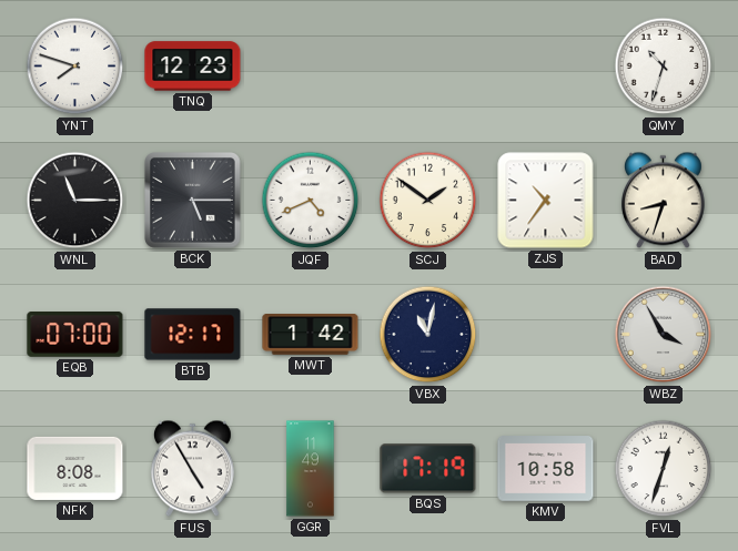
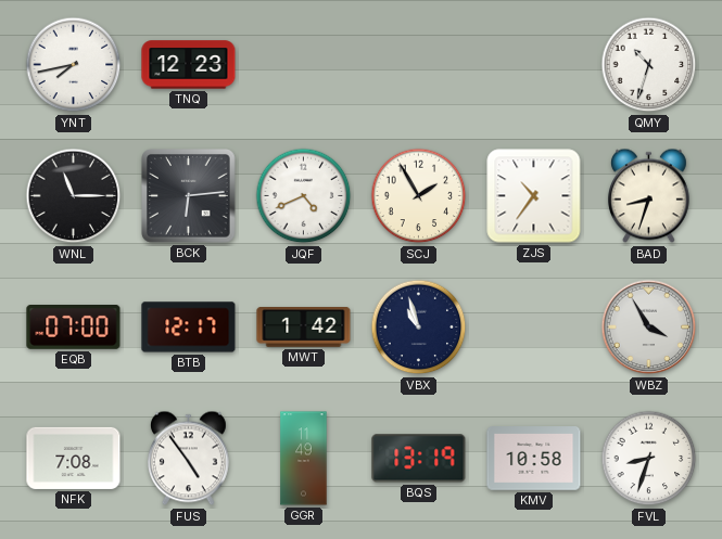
YNT: 7:48 -> 7:43
BCK: 5:15 -> 6:14
SCJ: 1:51 -> 1:55
VBX: 11:02 -> 10:57
NFK: 8:08 -> 7:08
FUS: 4:55 -> 4:54
BQS: 17:19 -> 13:19
FVL: 12:33 -> 8:33
